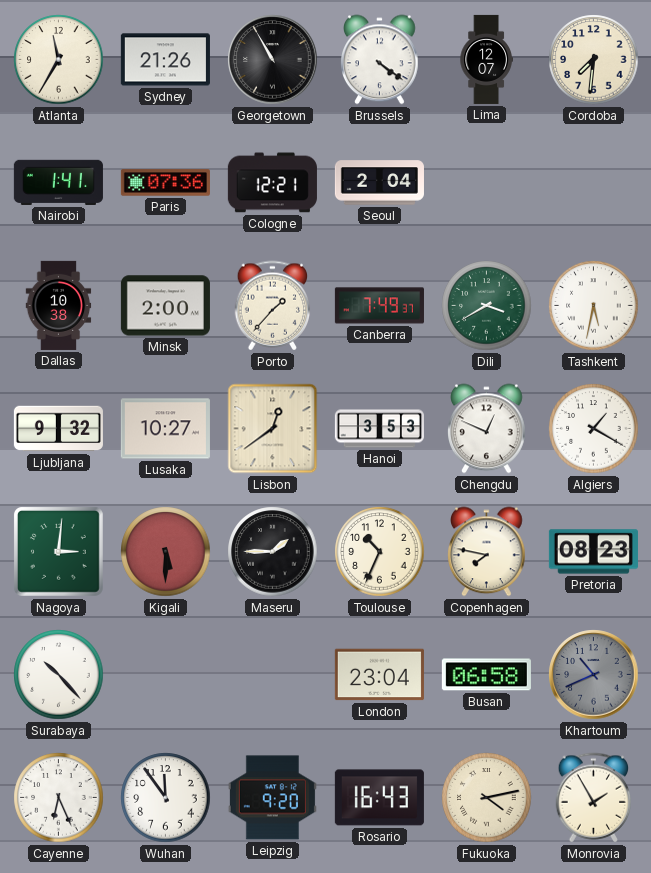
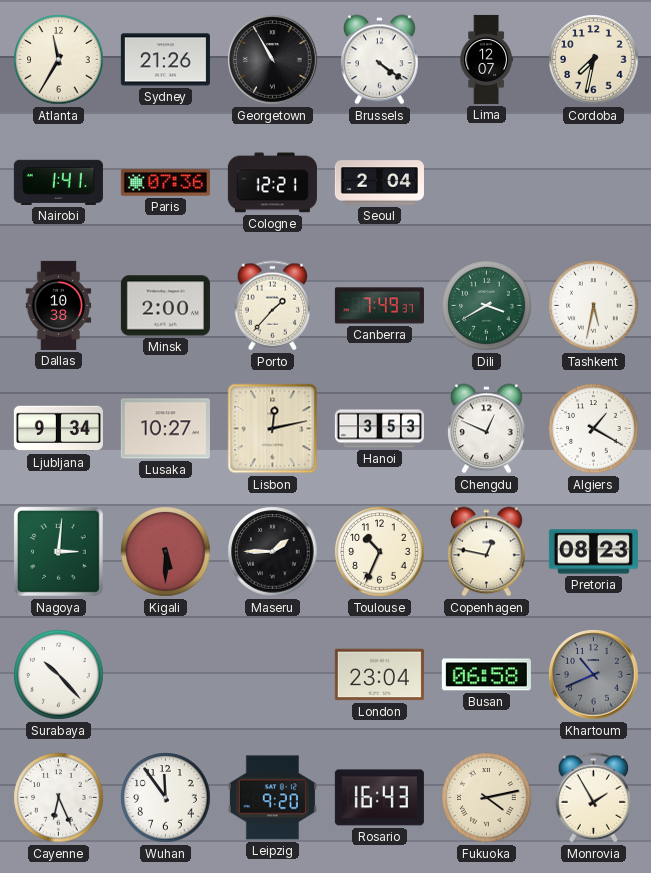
Cordoba: 7:31 -> 7:32
Ljubljana: 9:32 -> 9:34
Lisbon: 12:39 -> 12:13
Copenhagen: 7:47 -> 12:47
